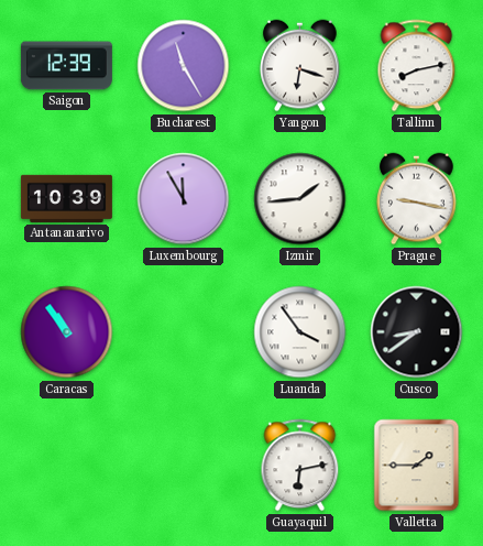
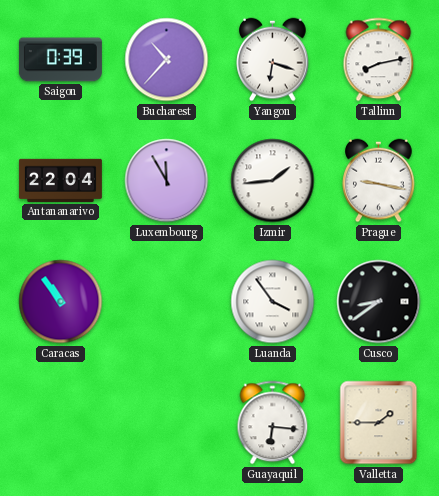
Saigon: 12:39 -> 0:39
Bucharest: 11:25 -> 10:37
Antananarivo: 10:39 -> 22:04
Guayaquil: 6:13 -> 6:16
